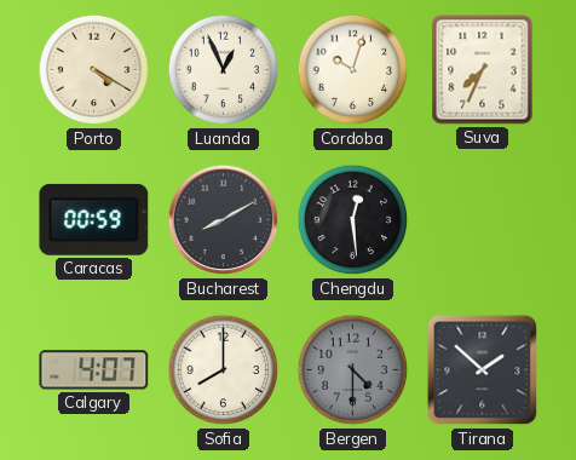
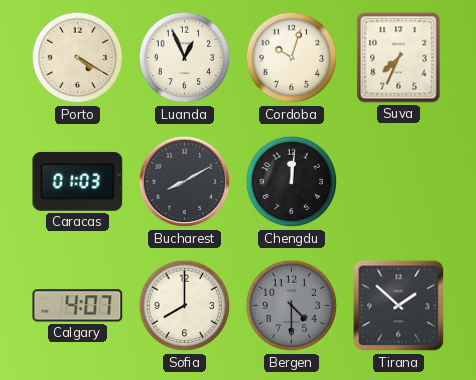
Caracas: 00:59 -> 01:03
Chengdu: 12:29 -> 12:01
